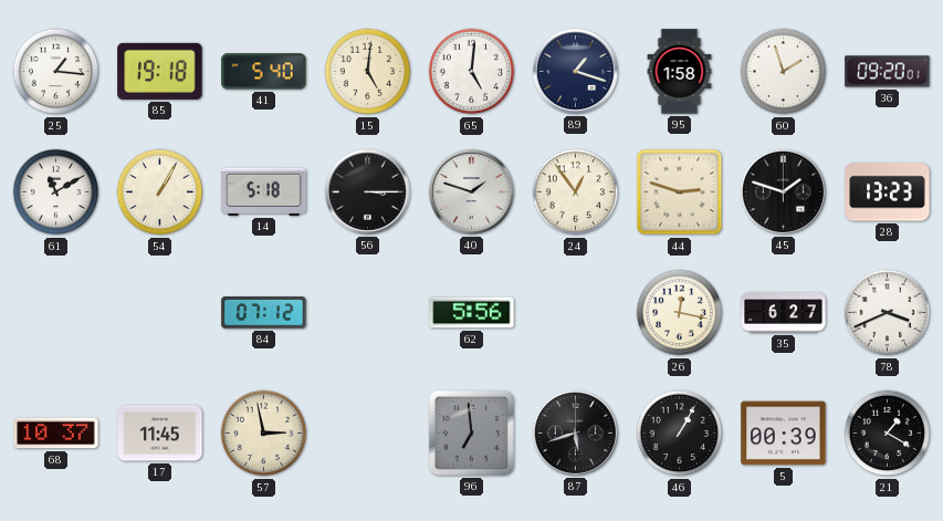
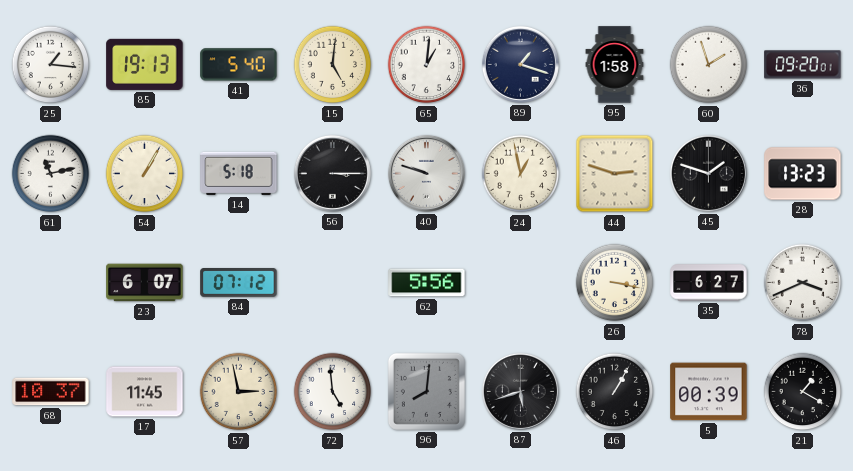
85: 19:18 -> 19:13
65: 5:01 -> 1:01
61: 11:10 -> 11:13
40: 1:48 -> 9:48
24: 12:54 -> 12:58
23: none -> 6:07
26: 12:17 -> 3:17
72: none -> 4:59
96: 6:59 -> 8:01
